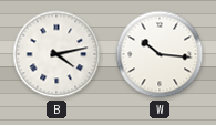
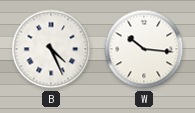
B: 4:13 -> 4:26
